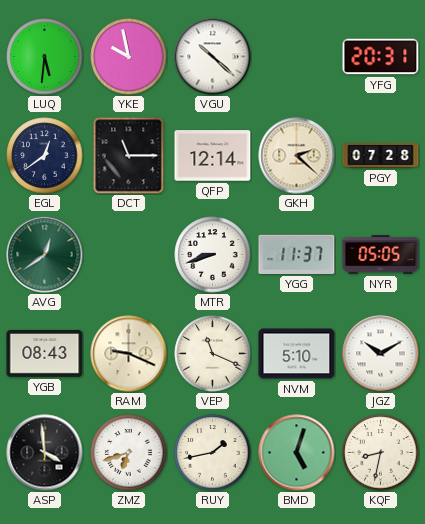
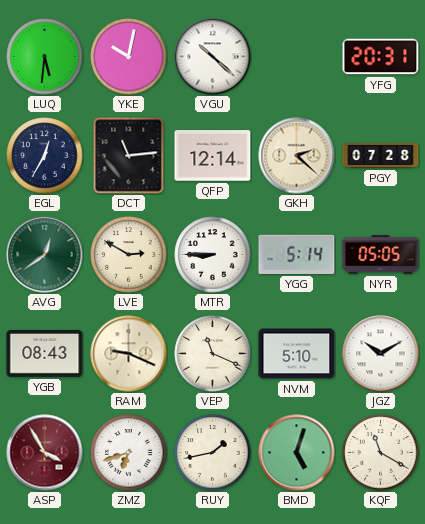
YKE: 9:58 -> 10:02
EGL: 12:39 -> 12:35
DCT: 11:15 -> 11:14
LVE: none -> 2:50
MTR: 8:42 -> 8:45
YGG: 11:37 -> 5:14
ASP: 3:59 -> 3:55
ASP dial: black -> burgundy
KQF: 8:32 -> 11:20
